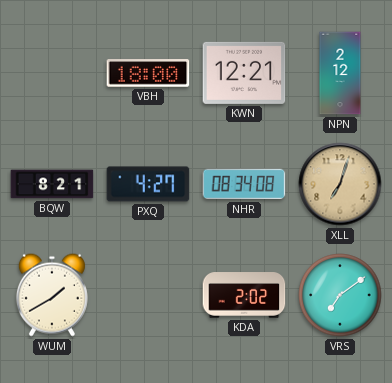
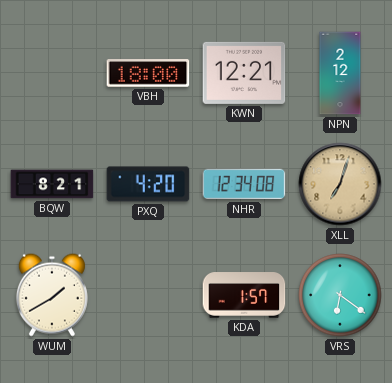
PXQ: 4:27 -> 4:20
NHR: 08:34 -> 12:34
KDA: 2:02 -> 1:57
VRS: 7:09 -> 6:21
